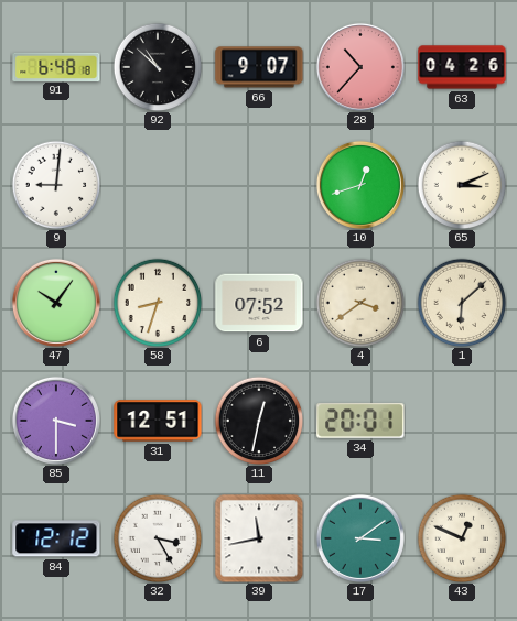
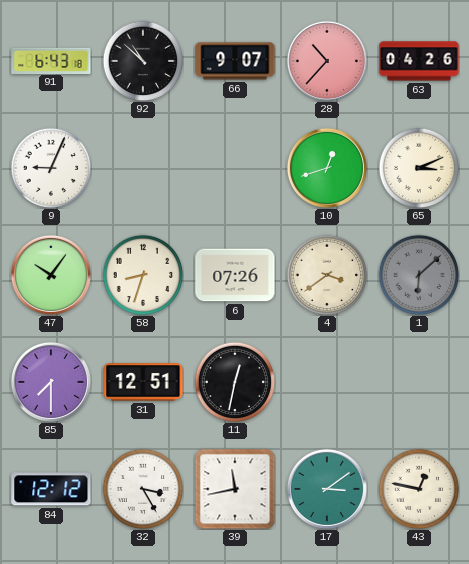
91: 6:48 -> 6:43
9: 9:01 -> 9:04
6: 07:52 -> 07:26
1 dial: cream -> grey
85: 3:30 -> 7:30
34: 20:01 -> none
43: 12:49 -> 12:47
